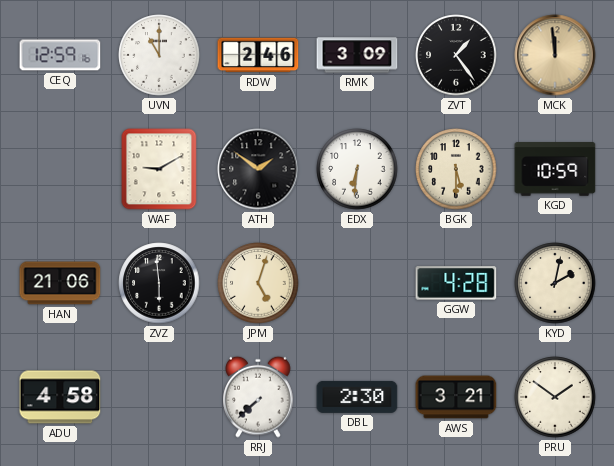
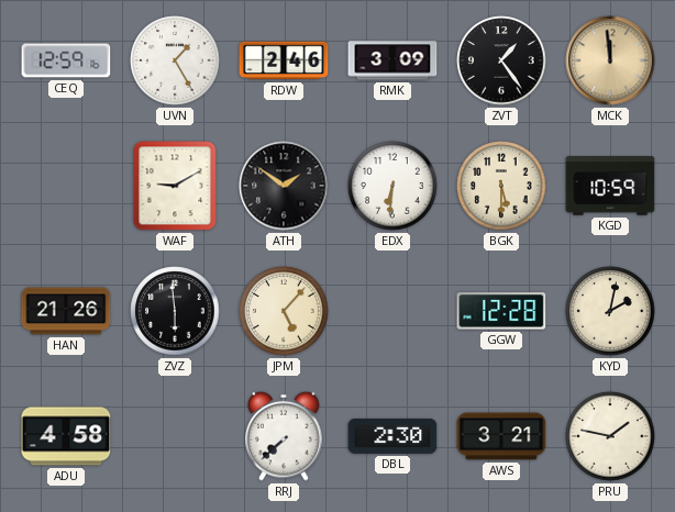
UVN: 11:00 -> 1:25
HAN: 21:06 -> 21:26
JPM: 5:03 -> 5:07
GGW: 4:28 -> 12:28
PRU: 1:51 -> 1:47
